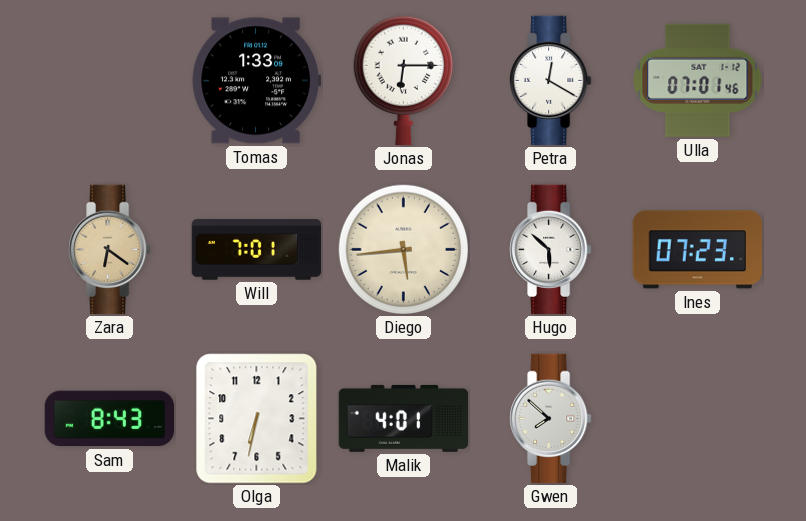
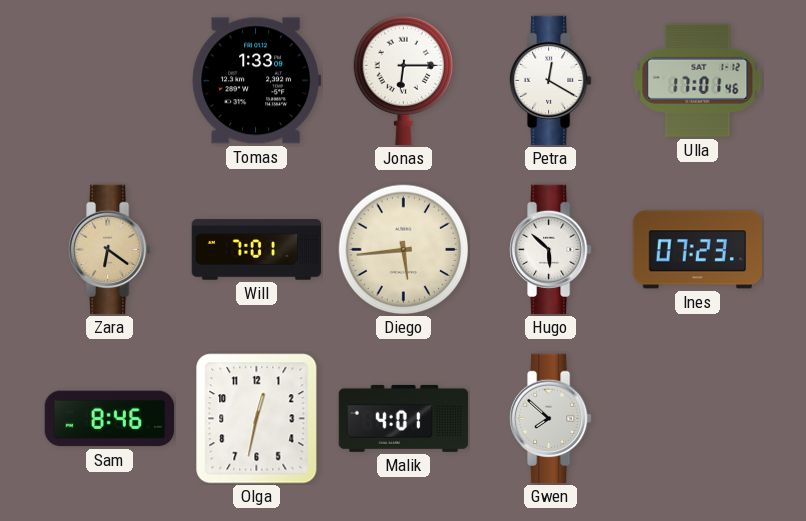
Ulla: 07:01 -> 17:01
Sam: 8:43 -> 8:46
Olga: 6:32 -> 12:32
